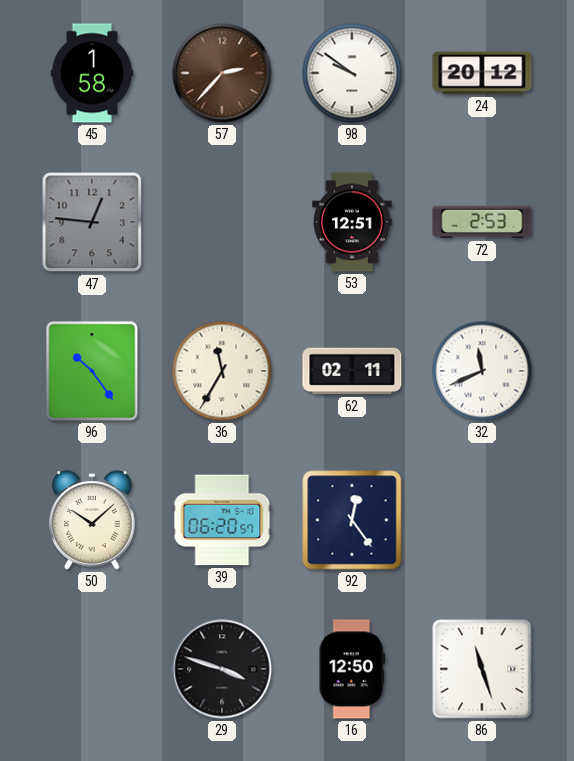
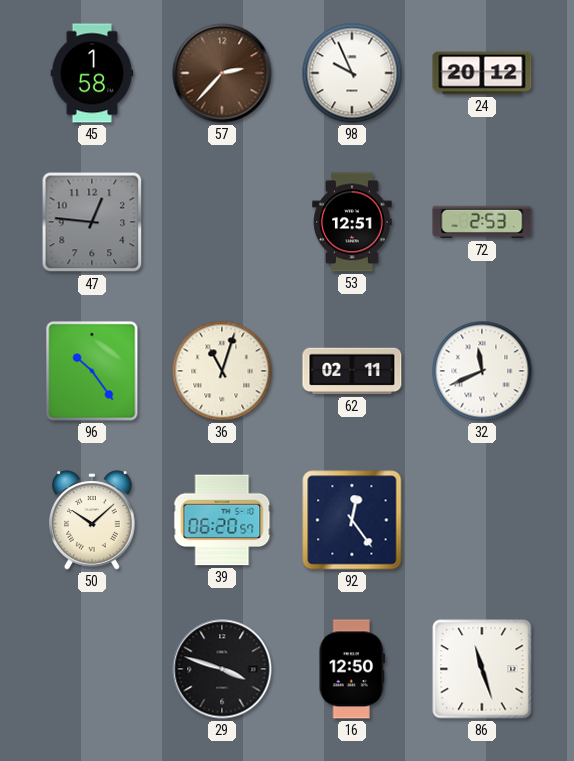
98: 9:51 -> 9:56
36: 11:35 -> 11:03
